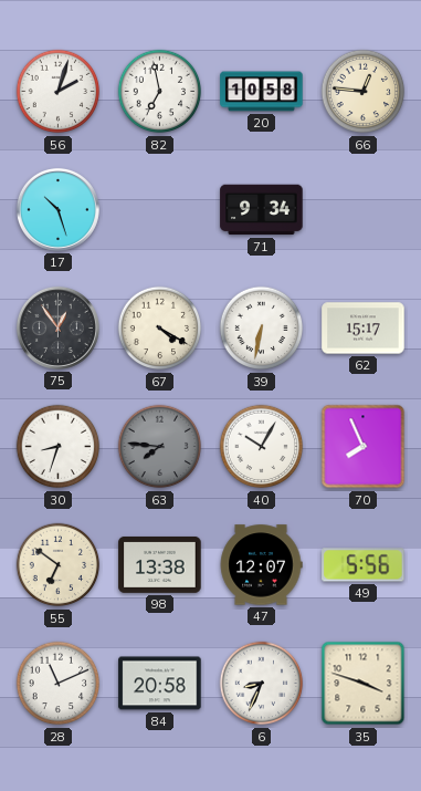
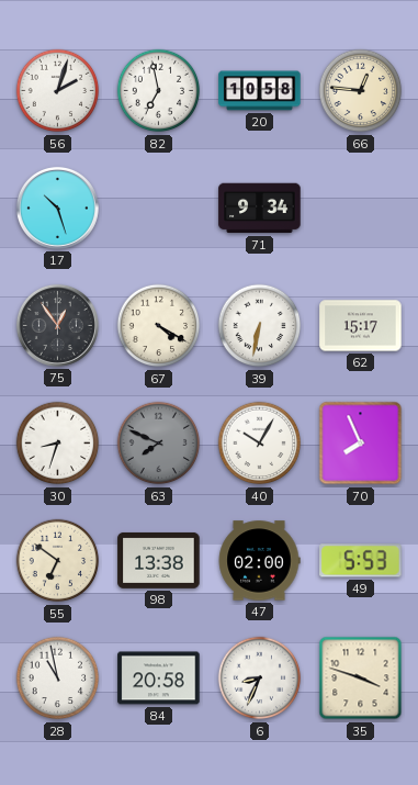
63: 7:46 -> 7:49
47: 12:07 -> 02:00
49: 5:56 -> 5:53
28: 11:11 -> 10:58
